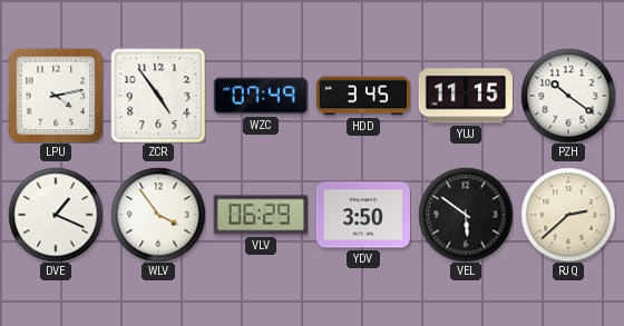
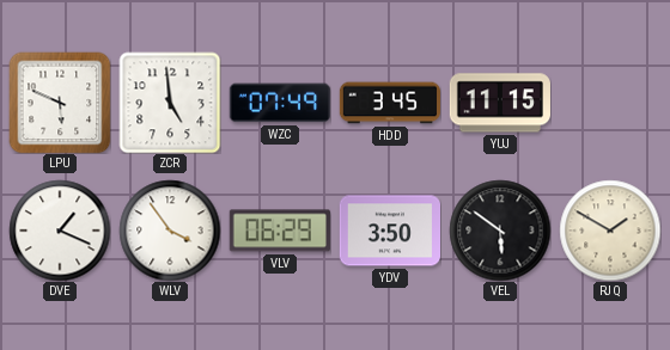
LPU: 4:13 -> 5:49
ZCR: 4:54 -> 4:59
PZH: 10:21 -> none
RJQ: 2:38 -> 1:50
